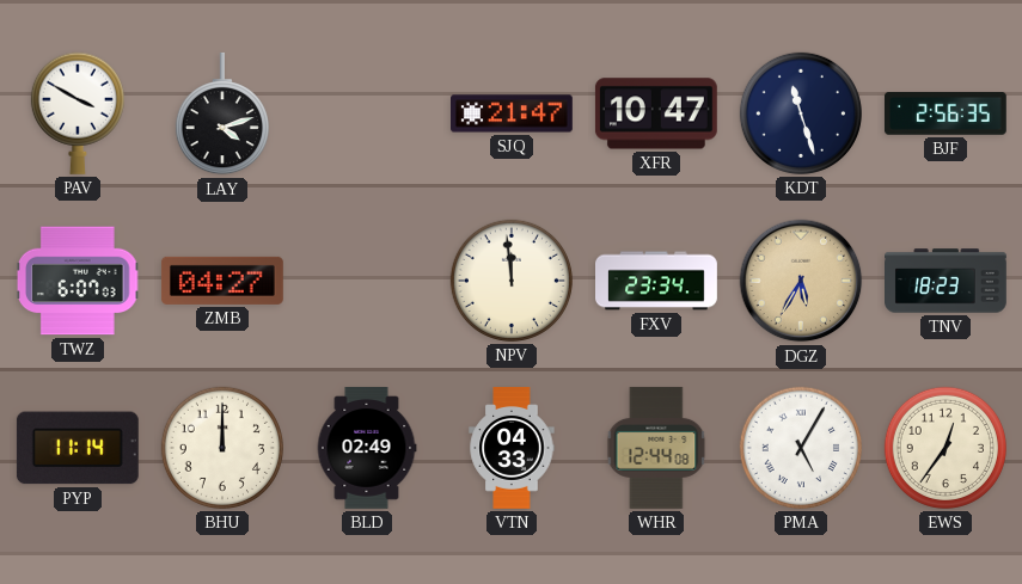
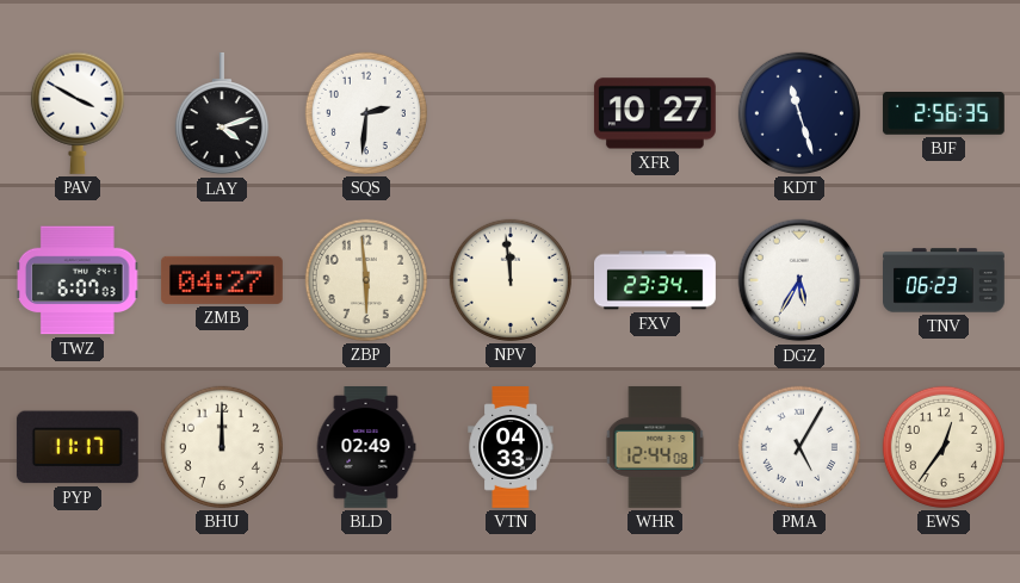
SQS: none -> 2:31
SJQ: 21:47 -> none
XFR: 10:47 -> 10:27
ZBP: none -> 5:59
DGZ dial: champagne -> white
TNV: 18:23 -> 06:23
PYP: 11:14 -> 11:17
